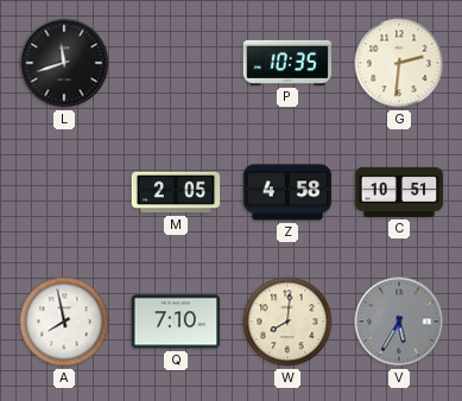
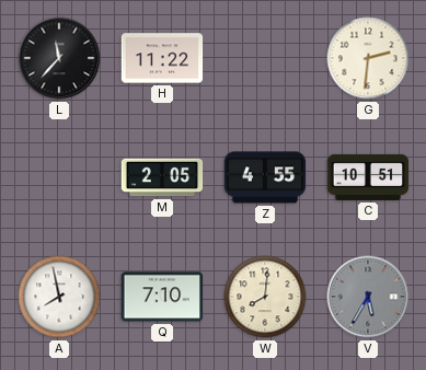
L: 11:42 -> 11:37
H: none -> 11:22
P: 10:35 -> none
Z: 4:58 -> 4:55
